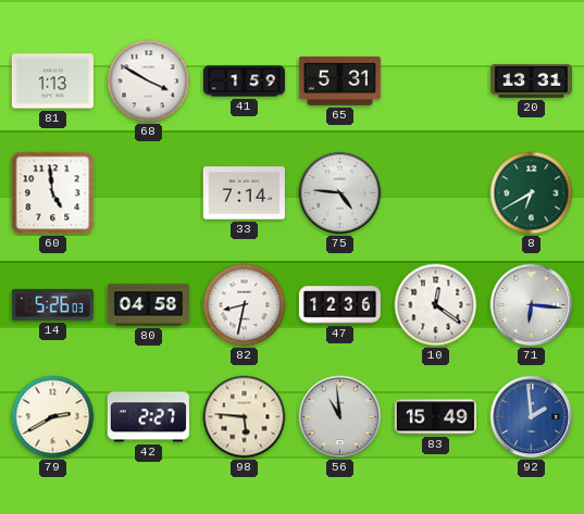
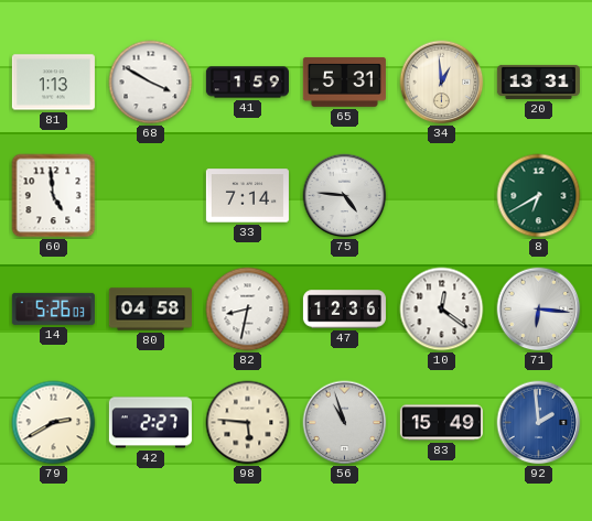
34: none -> 12:59
56: 10:59 -> 10:57
